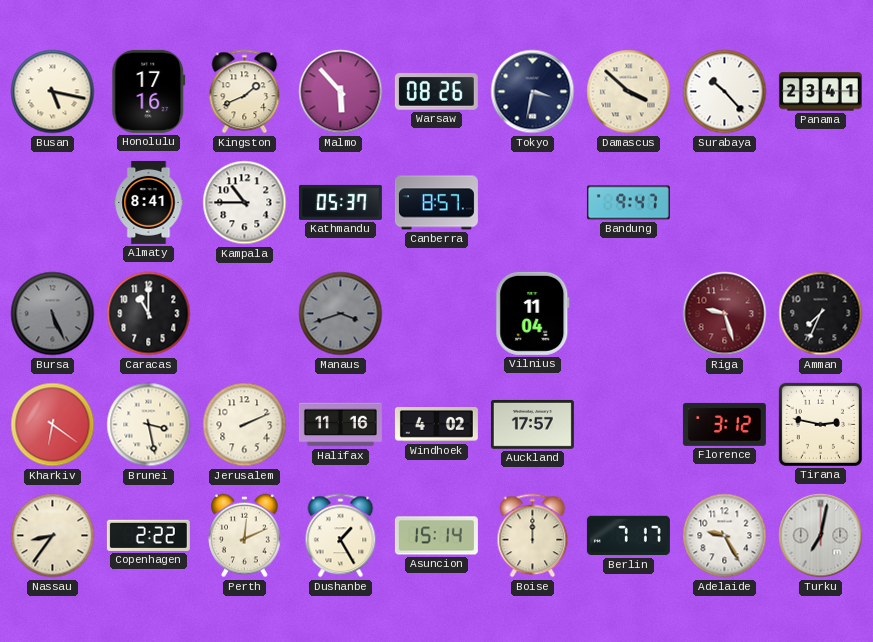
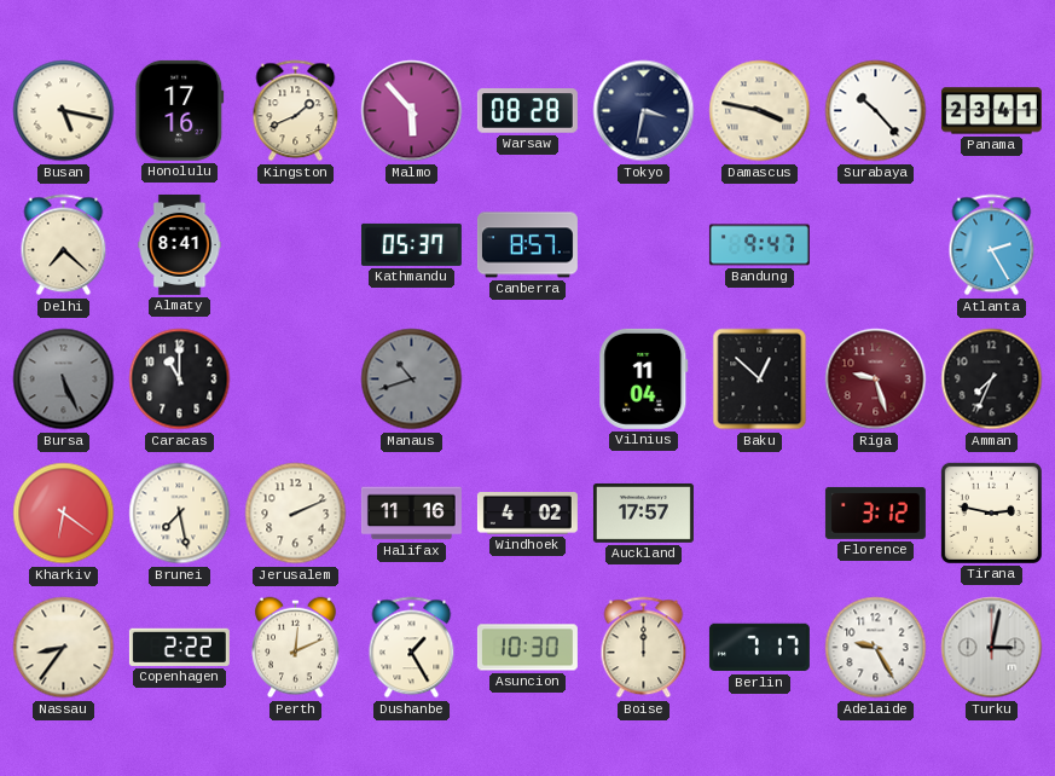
Warsaw: 08:26 -> 08:28
Damascus: 3:52 -> 3:47
Delhi: none -> 7:22
Kampala: 10:45 -> none
Atlanta: none -> 2:25
Manaus: 3:42 -> 10:42
Baku: none -> 12:52
Brunei: 3:28 -> 7:28
Asuncion: 15:14 -> 10:30
Turku: 7:02 -> 3:02
